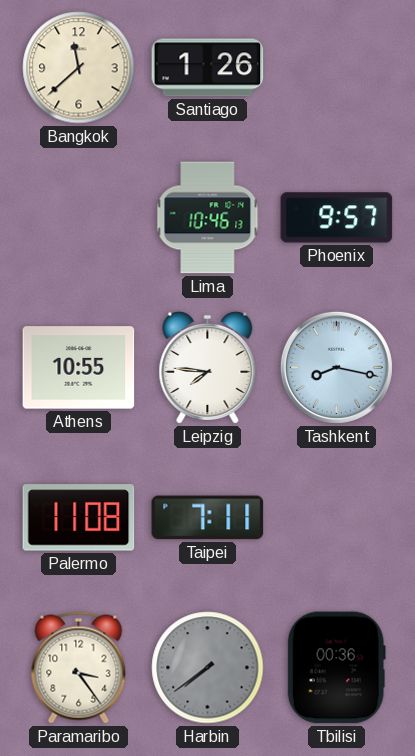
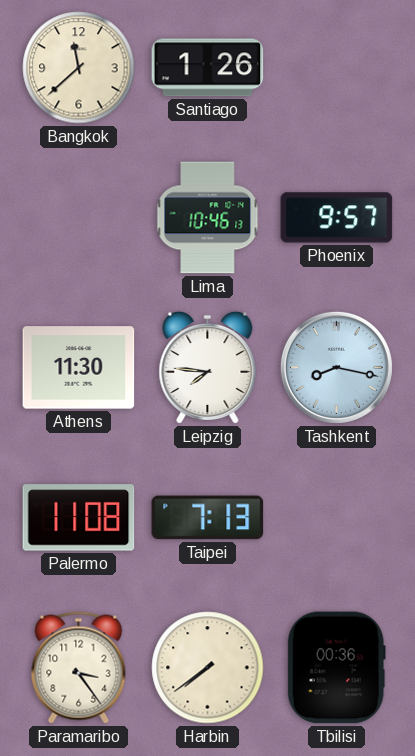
Athens: 10:55 -> 11:30
Taipei: 7:11 -> 7:13
Harbin dial: grey -> cream
